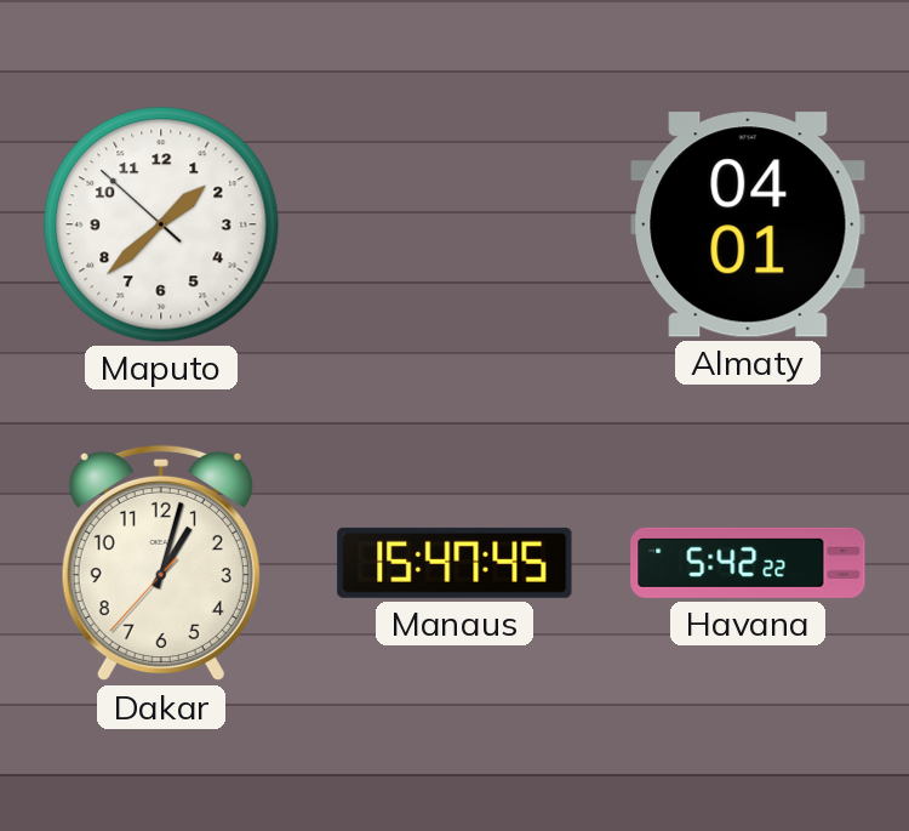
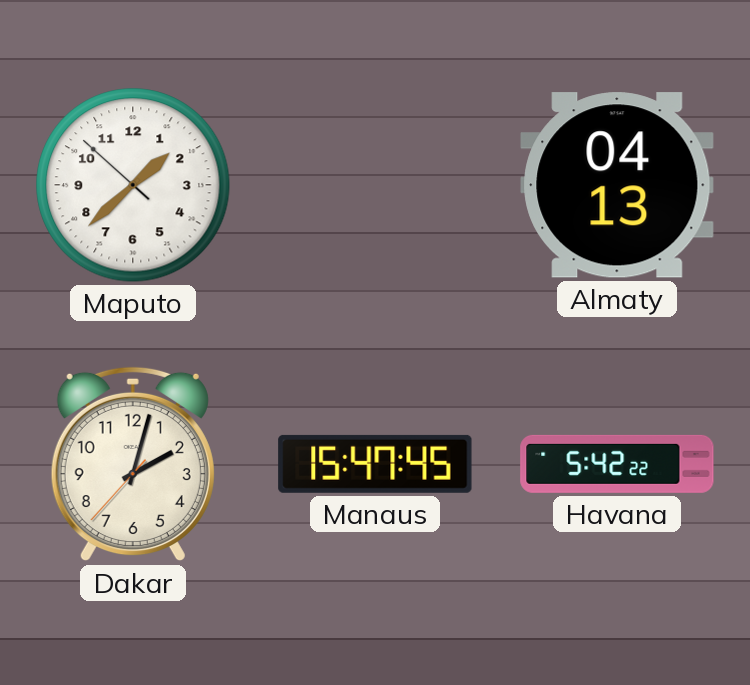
Almaty: 04:01 -> 04:13
Dakar: 1:02 -> 2:02
